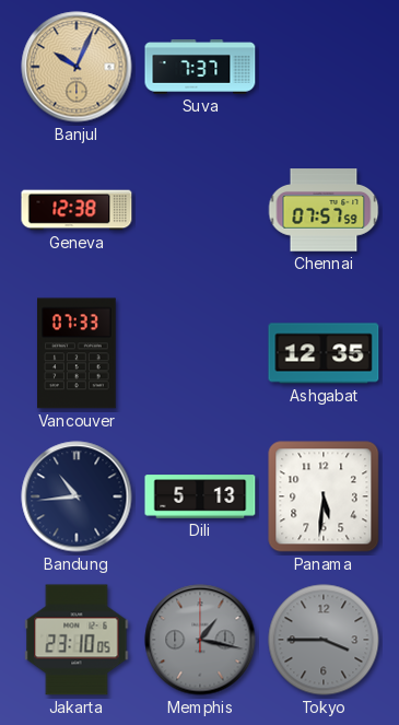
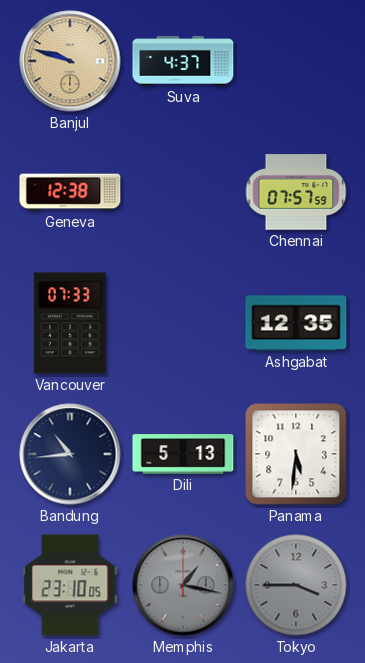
Banjul: 10:04 -> 9:48
Suva: 7:37 -> 4:37
